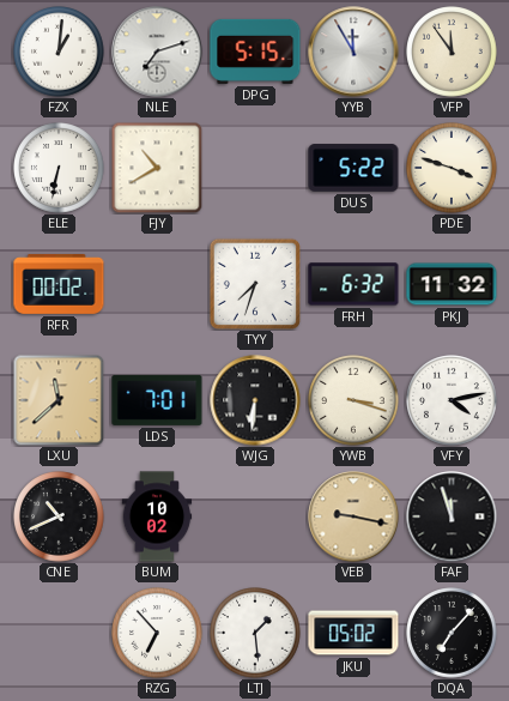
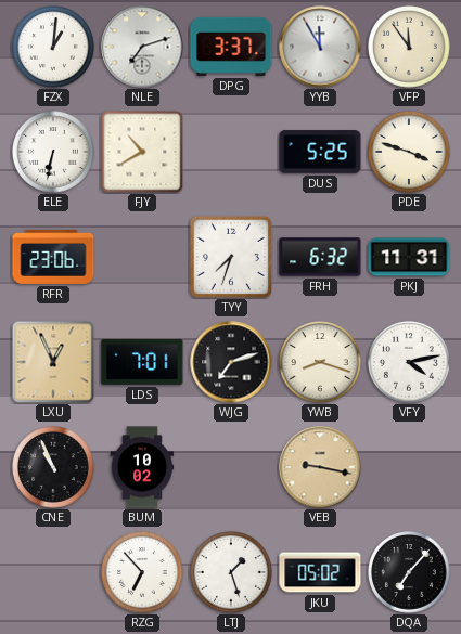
DPG: 5:15 -> 3:37
DUS: 5:22 -> 5:25
RFR: 00:02 -> 23:06
PKJ: 11:32 -> 11:31
LXU: 11:38 -> 12:56
WJG: 6:31 -> 7:12
YWB: 3:18 -> 8:18
CNE: 10:41 -> 10:56
FAF: 11:57 -> none
LTJ: 1:29 -> 1:27
